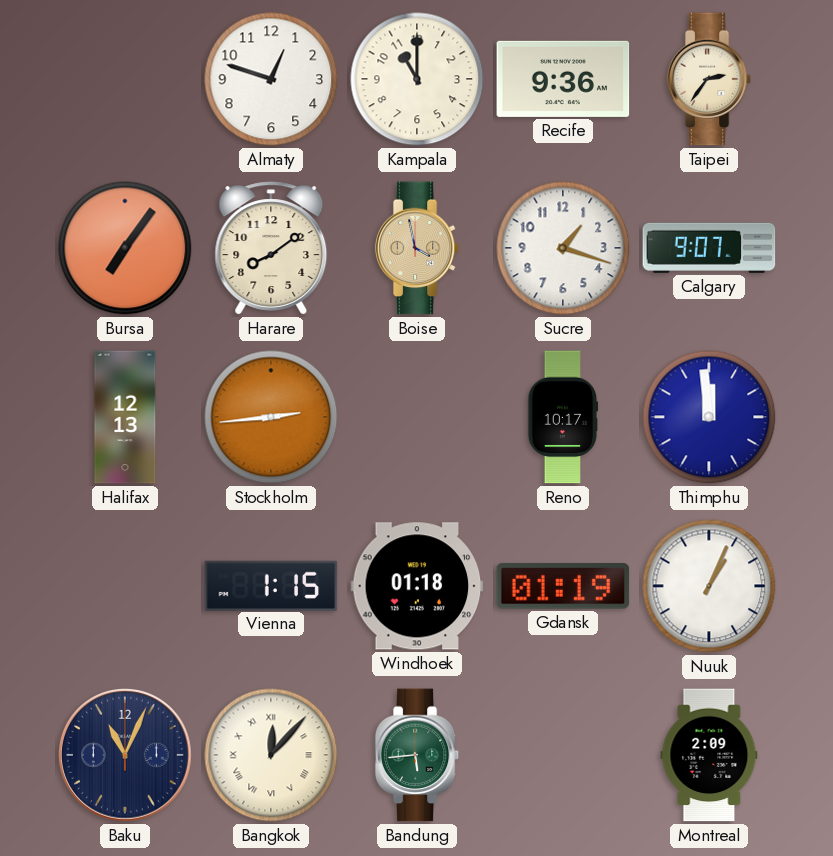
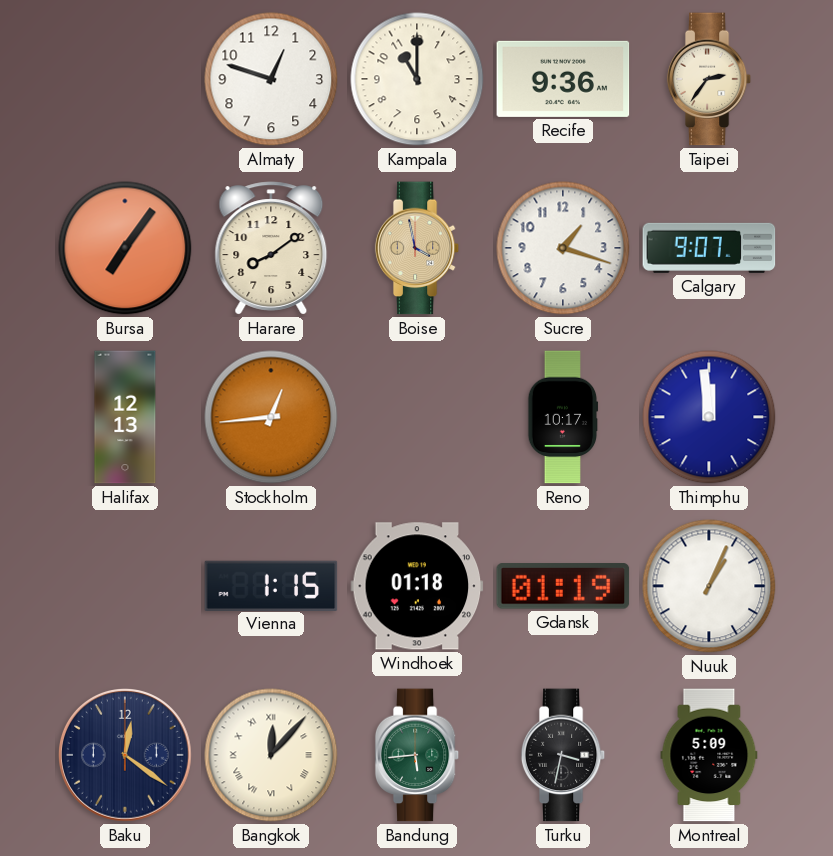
Stockholm: 2:44 -> 12:44
Baku: 11:04 -> 12:21
Turku: none -> 3:32
Montreal: 2:09 -> 5:09
